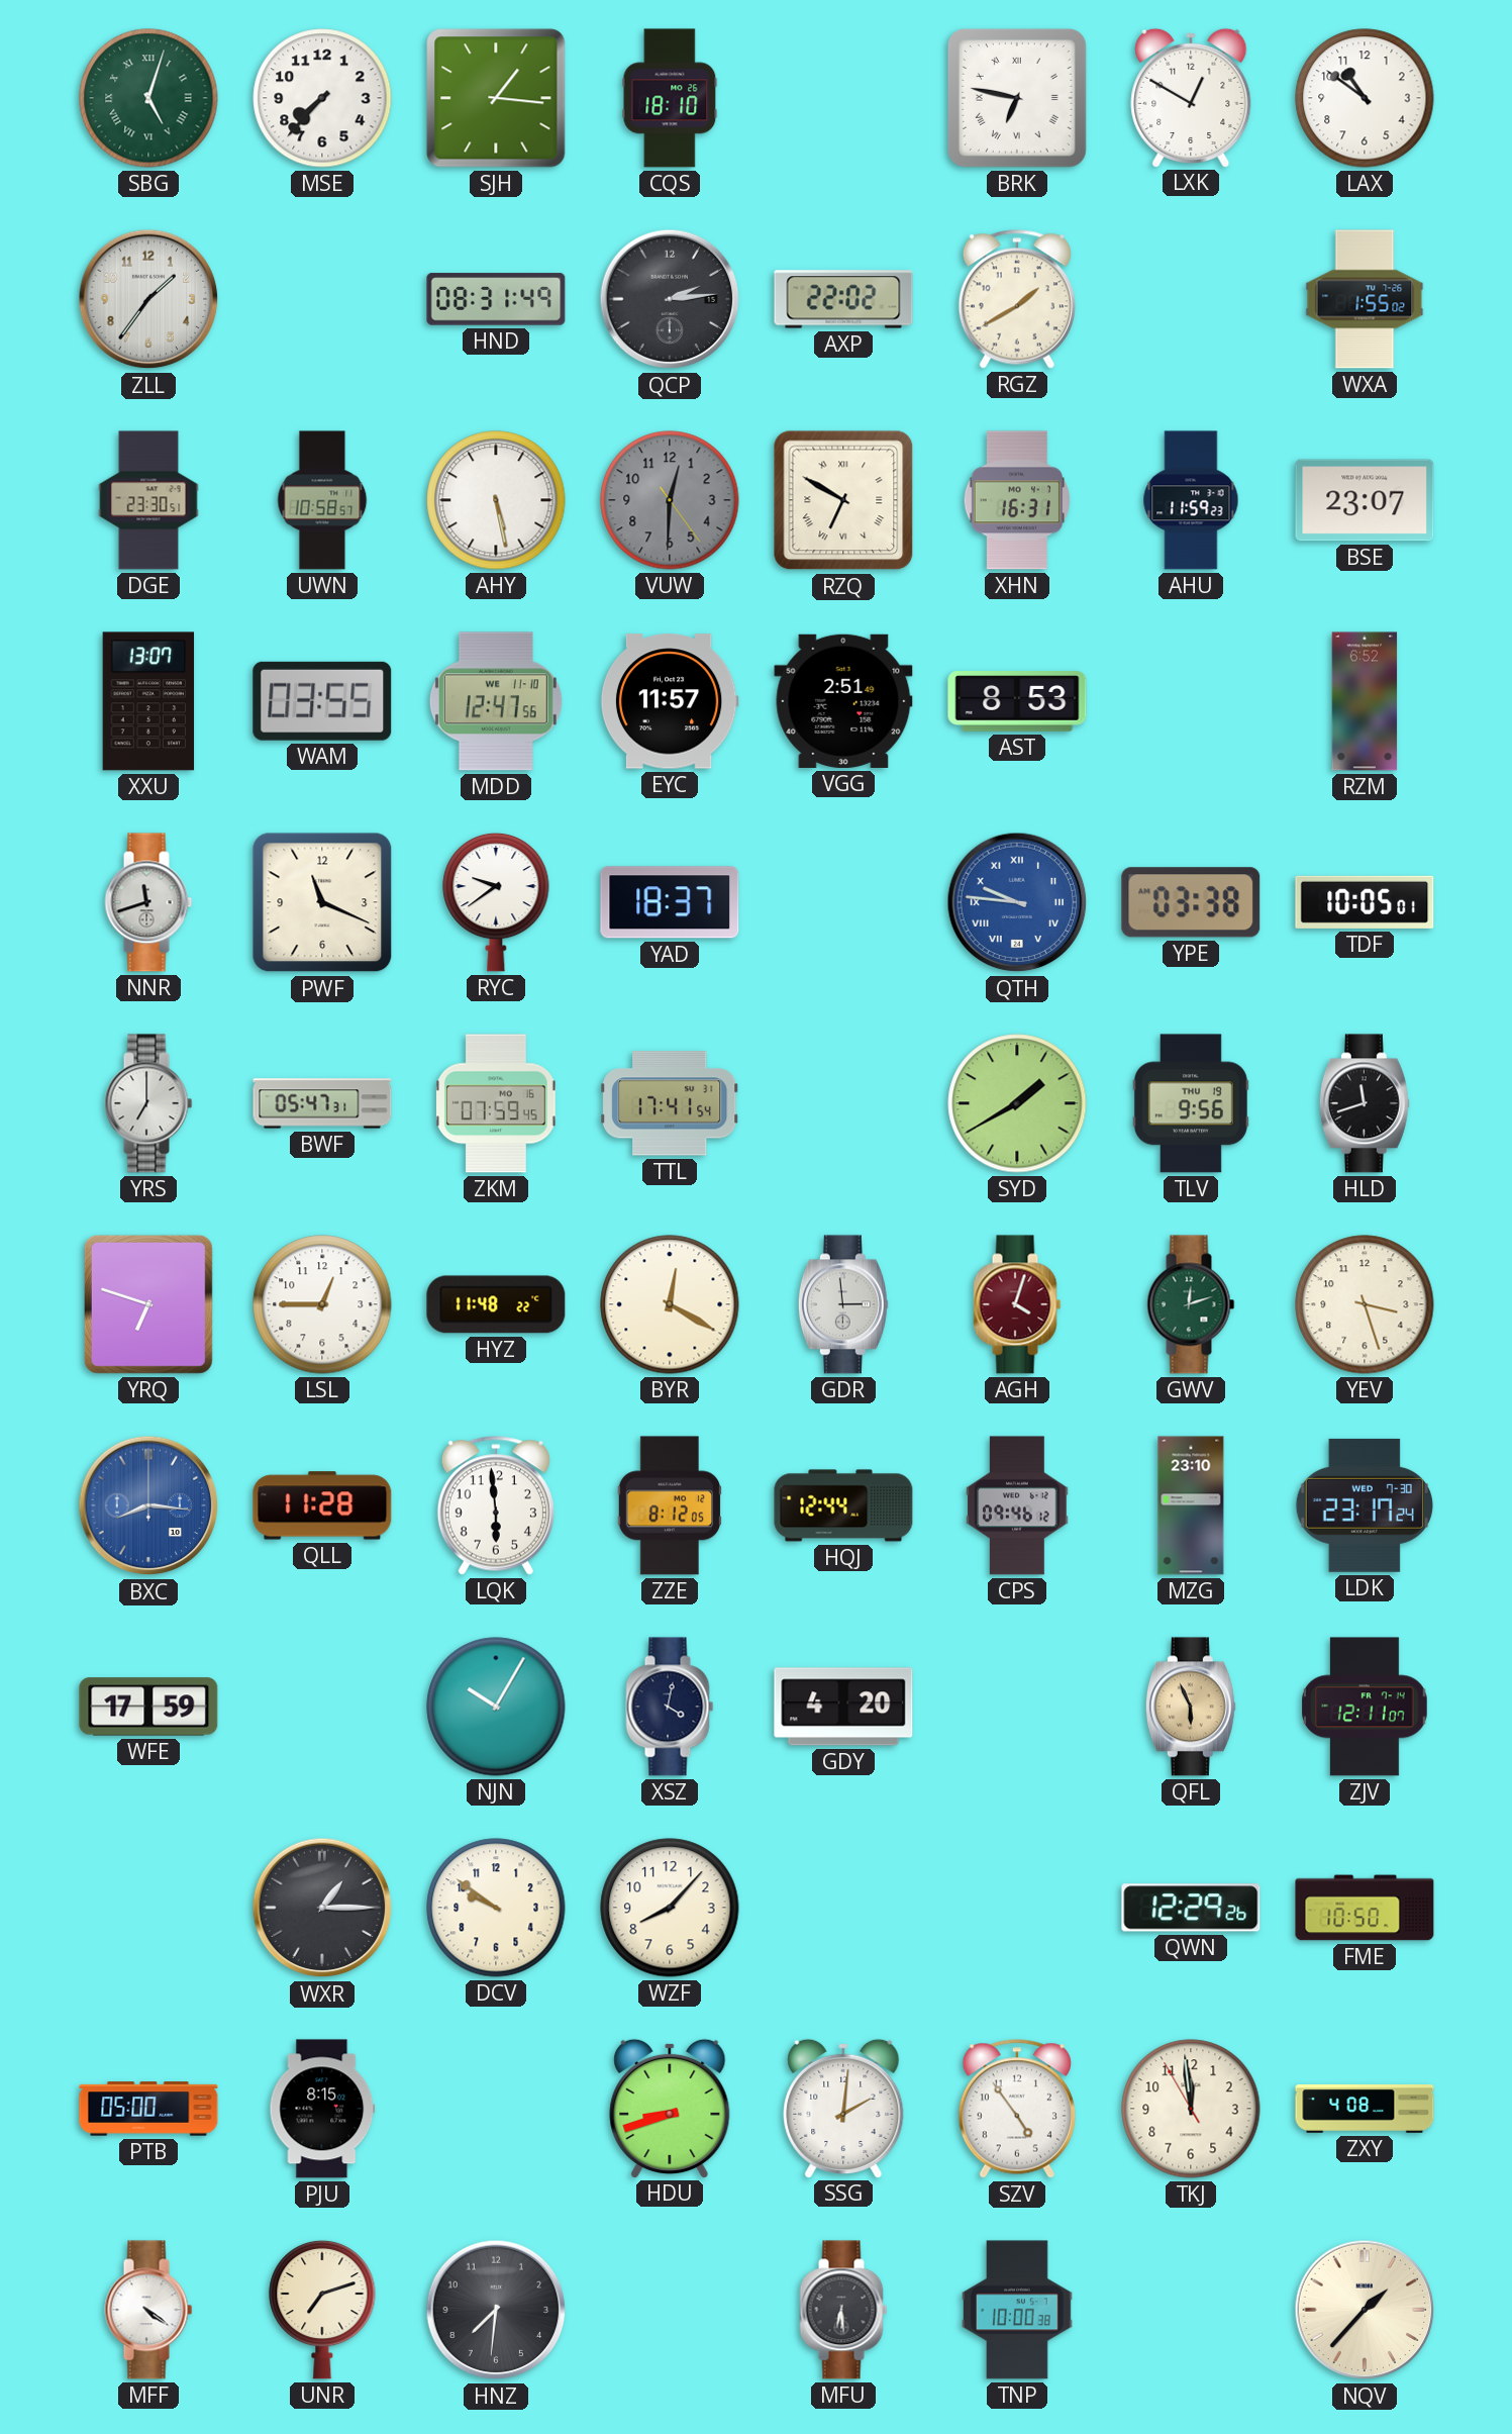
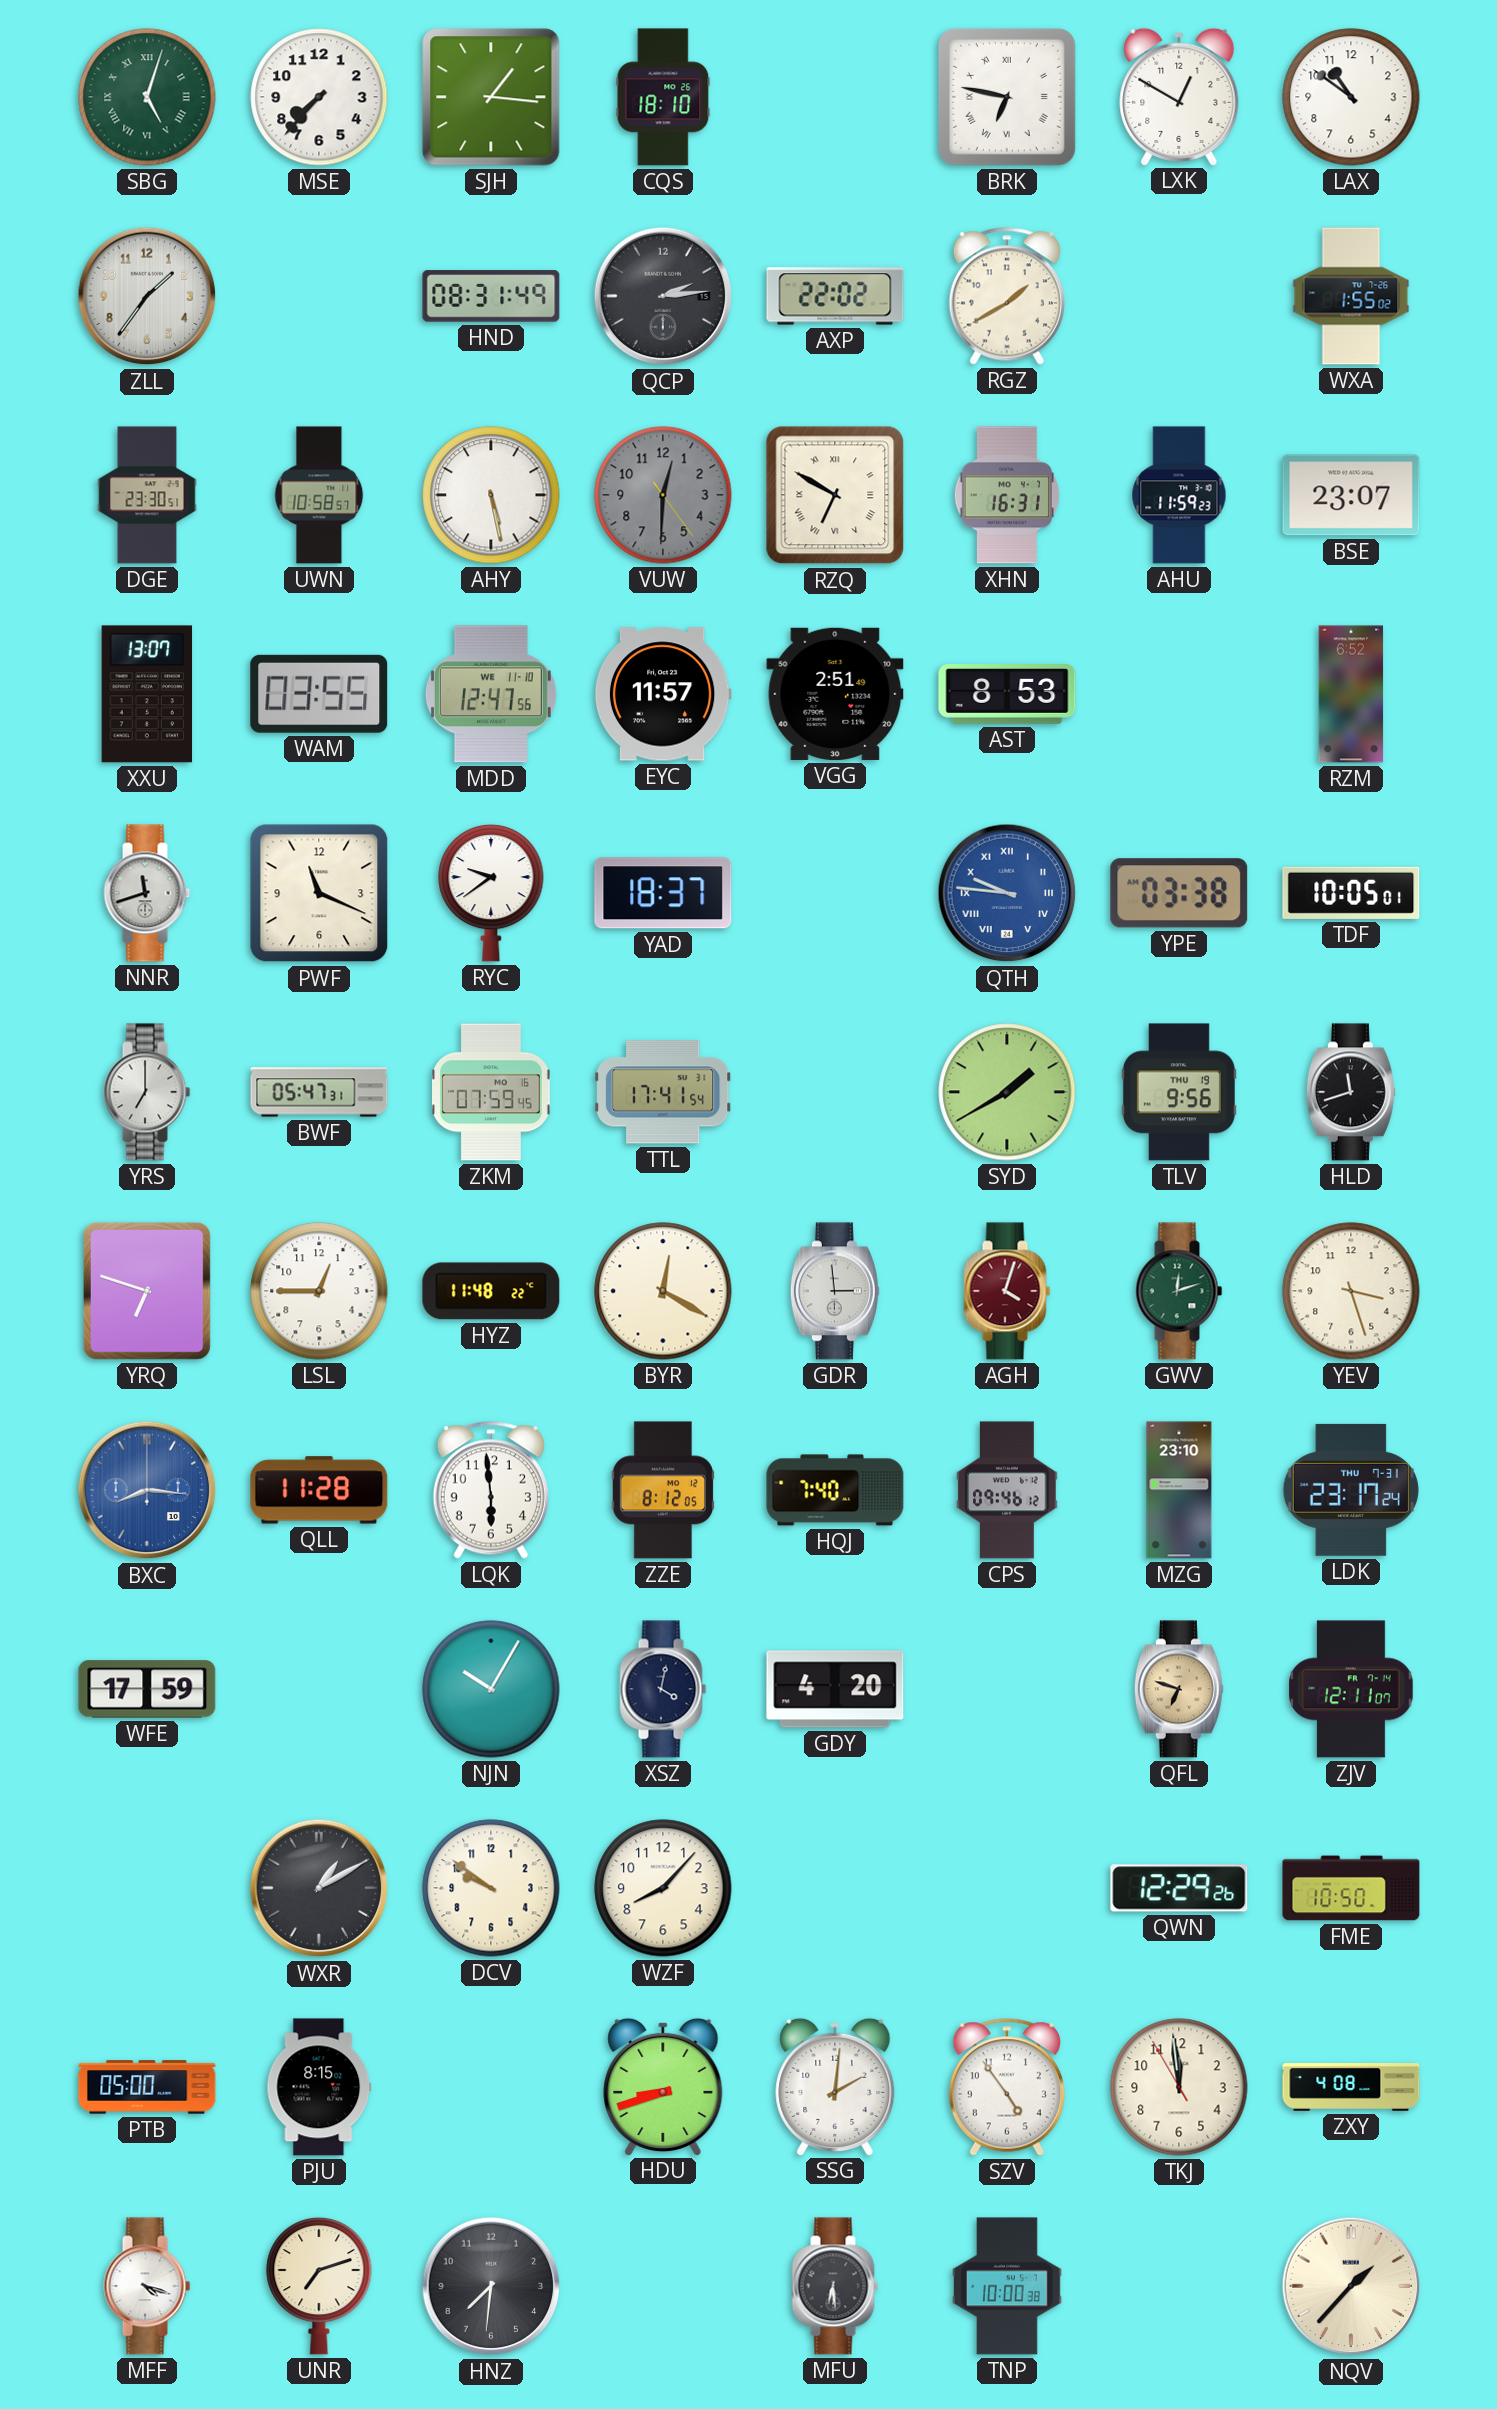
HQJ: 12:44 -> 7:40
LDK date: WED 7-30 -> THU 7-31
QFL: 5:56 -> 6:48
WXR: 1:15 -> 1:10
MFF: 4:21 -> 4:18
